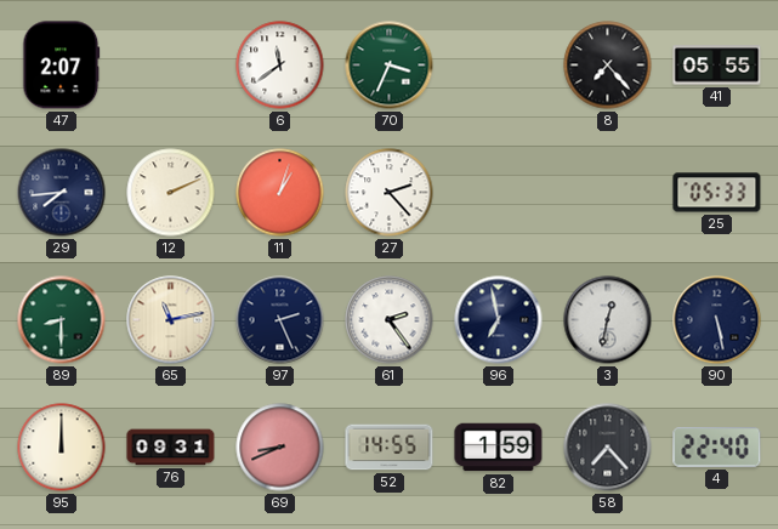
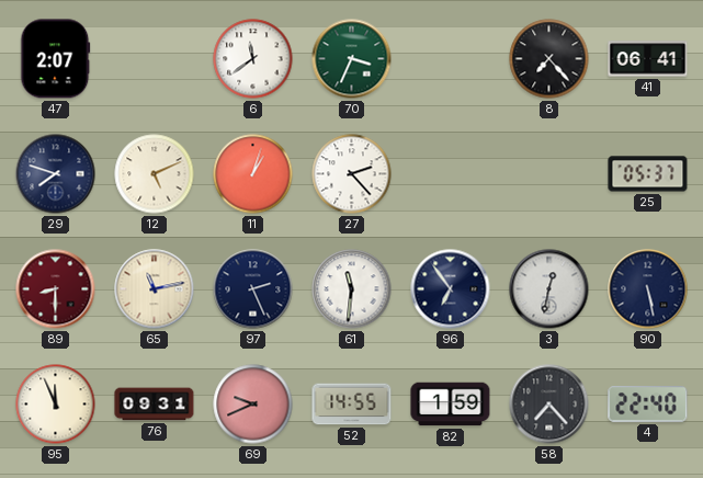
41: 05:55 -> 06:41
29: 7:44 -> 7:48
12: 2:11 -> 5:11
25: 05:33 -> 05:37
89 dial: green -> burgundy
61: 2:24 -> 11:31
96: 6:58 -> 6:54
95: 12:00 -> 11:56
69: 8:41 -> 9:41
